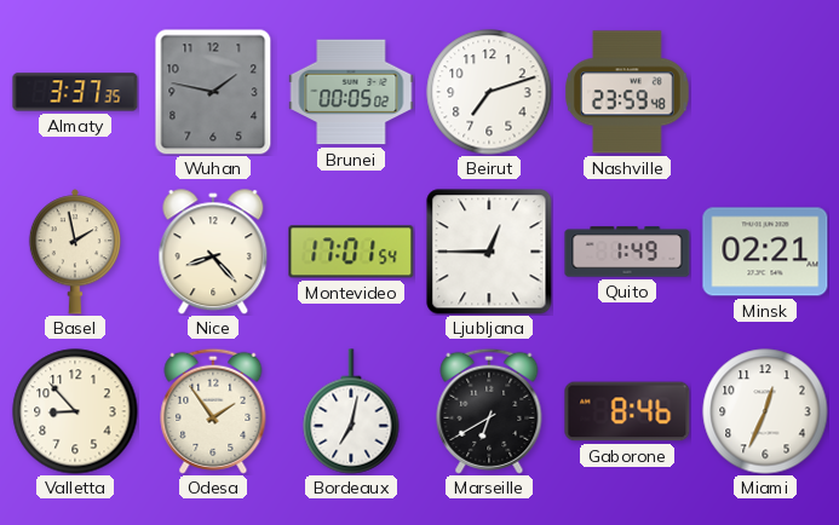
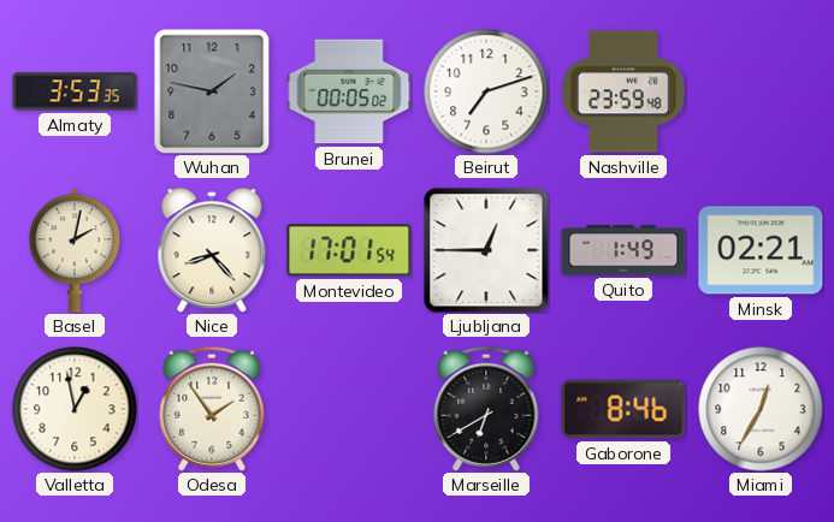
Almaty: 3:37 -> 3:53
Basel: 1:58 -> 2:02
Valletta: 8:53 -> 12:58
Bordeaux: 7:02 -> none
Miami: 12:34 -> 12:35
